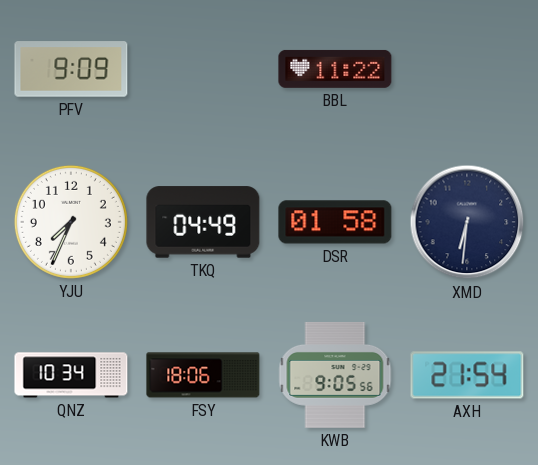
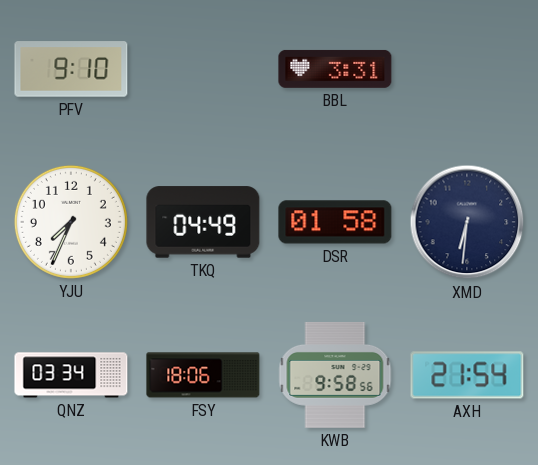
PFV: 9:09 -> 9:10
BBL: 11:22 -> 3:31
QNZ: 10:34 -> 03:34
KWB: 9:05 -> 9:58
